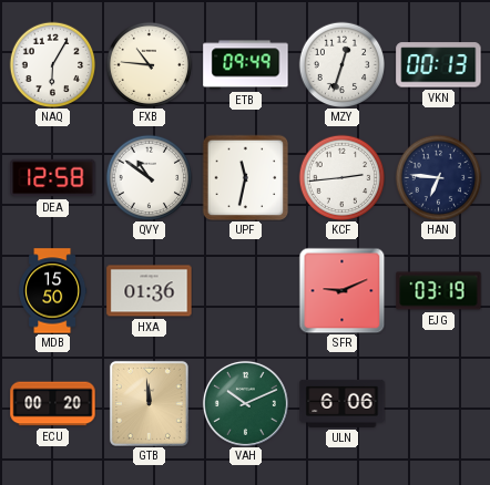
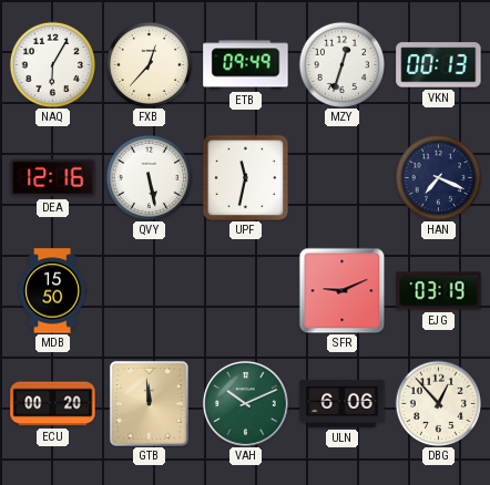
FXB: 10:46 -> 12:37
DEA: 12:58 -> 12:16
QVY: 10:51 -> 5:28
KCF: 2:44 -> none
HAN: 6:46 -> 7:19
HXA: 01:36 -> none
DBG: none -> 12:53
